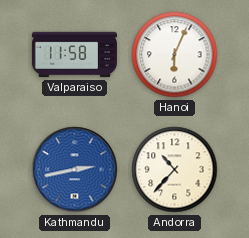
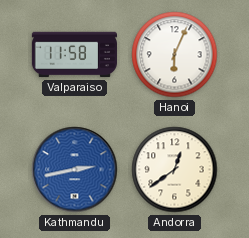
Andorra: 10:37 -> 12:39
